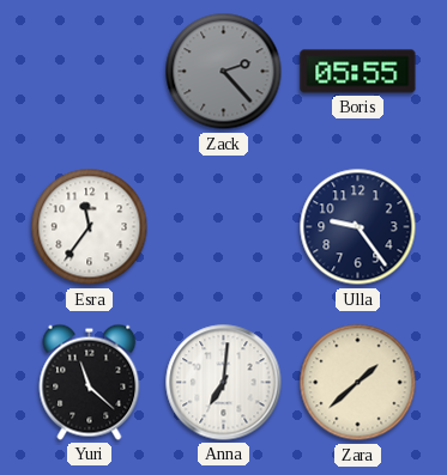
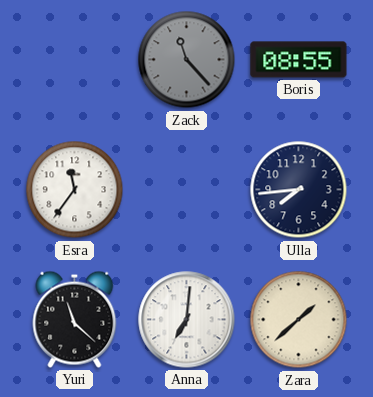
Zack: 2:23 -> 11:23
Boris: 05:55 -> 08:55
Ulla: 9:24 -> 7:44
